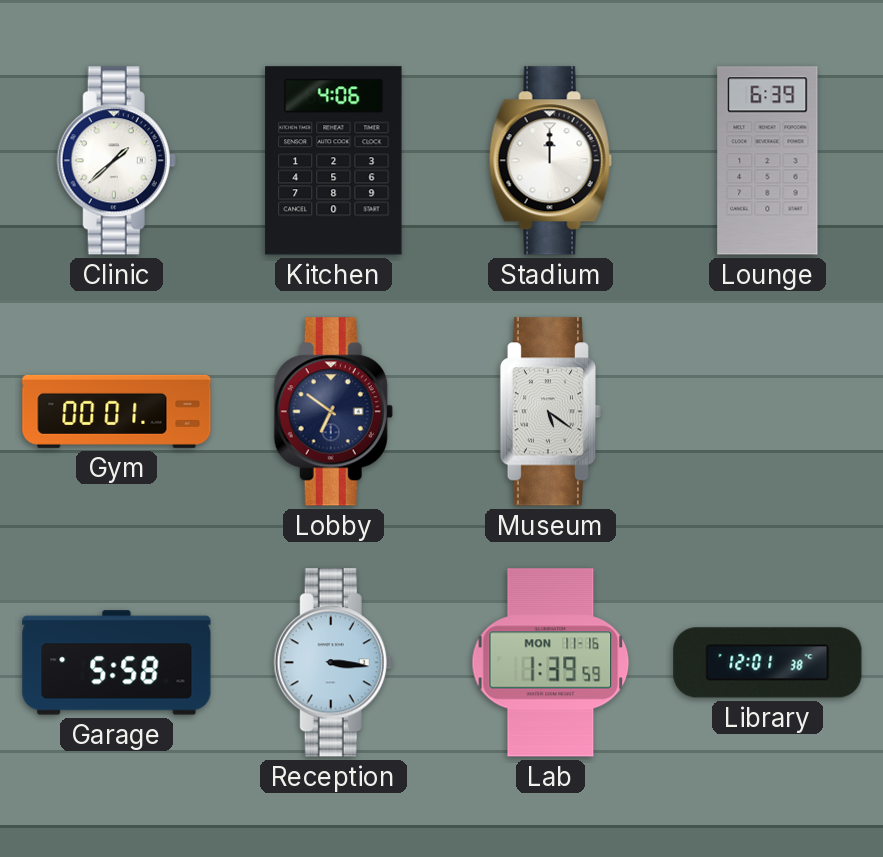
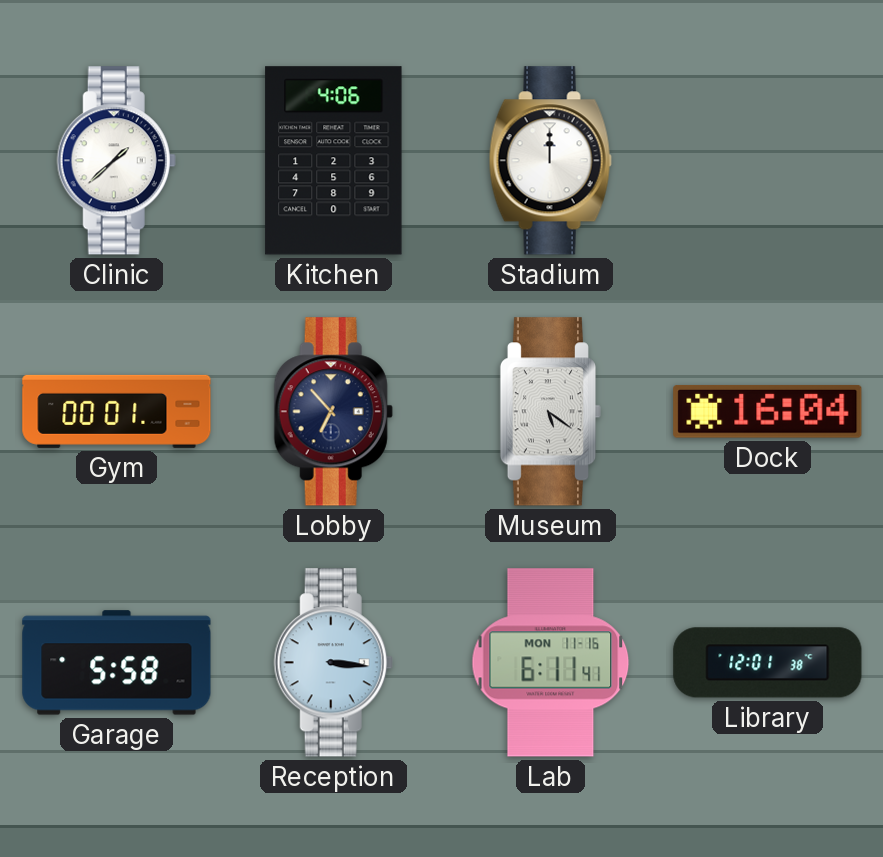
Lounge: 6:39 -> none
Lobby: 6:51 -> 6:53
Dock: none -> 16:04
Lab: 1:39 -> 6:11
